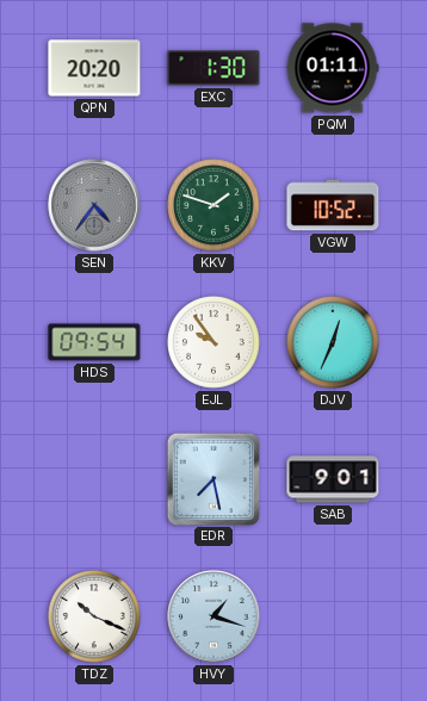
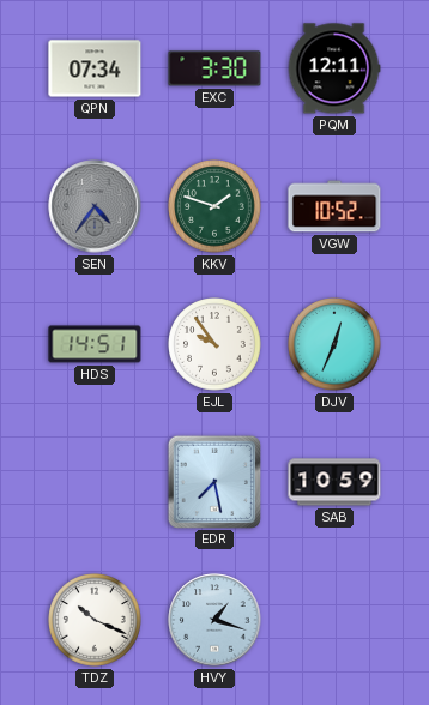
QPN: 20:20 -> 07:34
EXC: 1:30 -> 3:30
PQM: 01:11 -> 12:11
HDS: 09:54 -> 14:51
SAB: 9:01 -> 10:59
